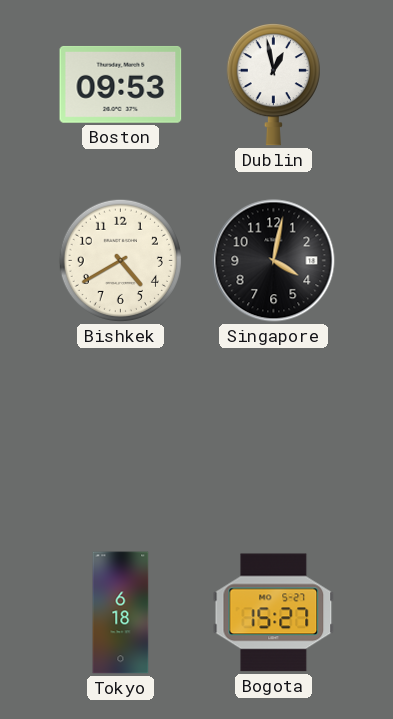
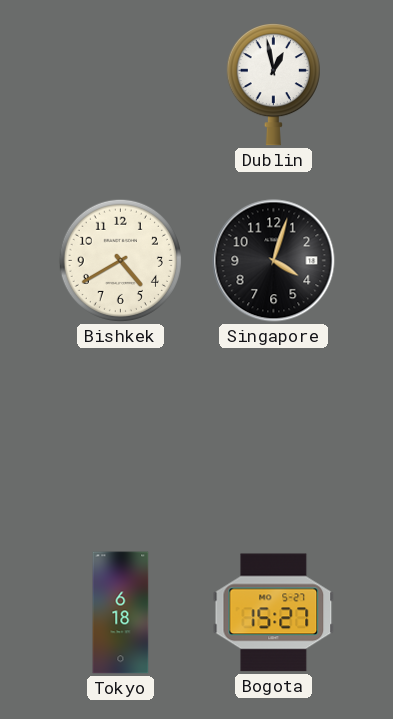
Boston: 09:53 -> none
Singapore: 4:02 -> 4:03
